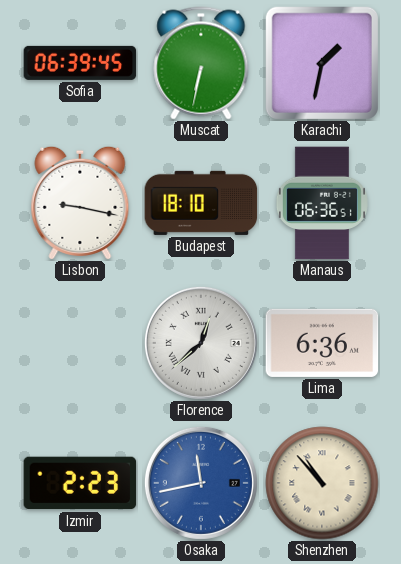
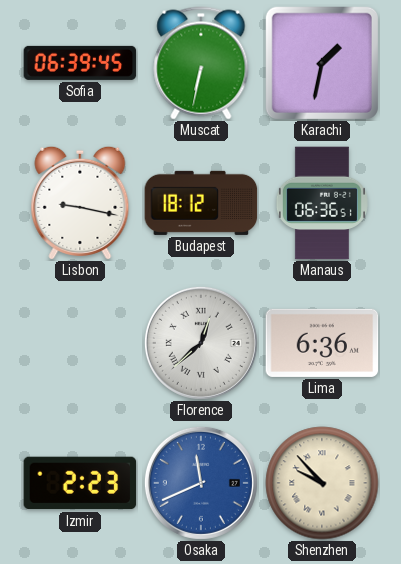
Budapest: 18:10 -> 18:12
Osaka: 11:43 -> 11:41
Shenzhen: 10:53 -> 9:53
